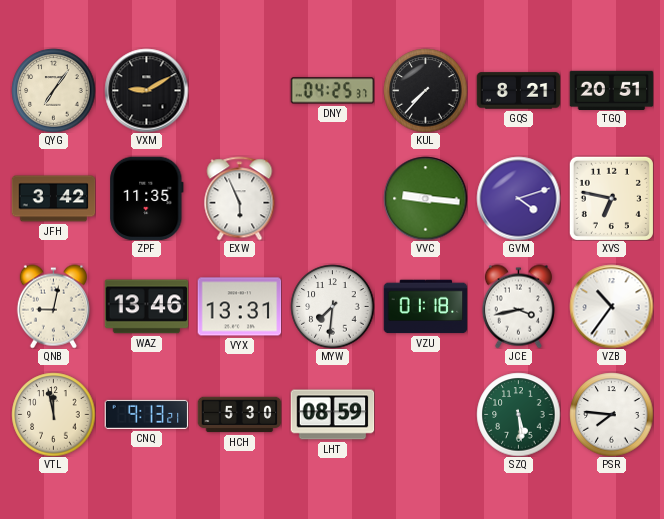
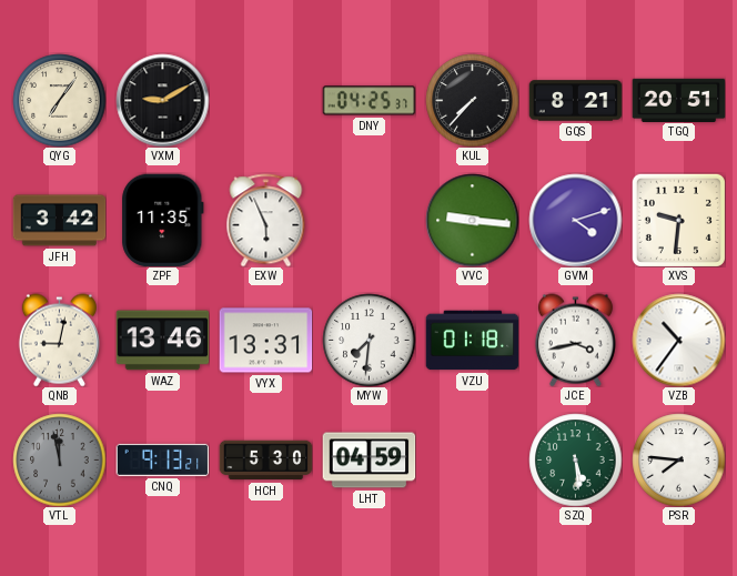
XVS: 6:47 -> 9:31
VTL dial: cream -> grey
LHT: 08:59 -> 04:59
